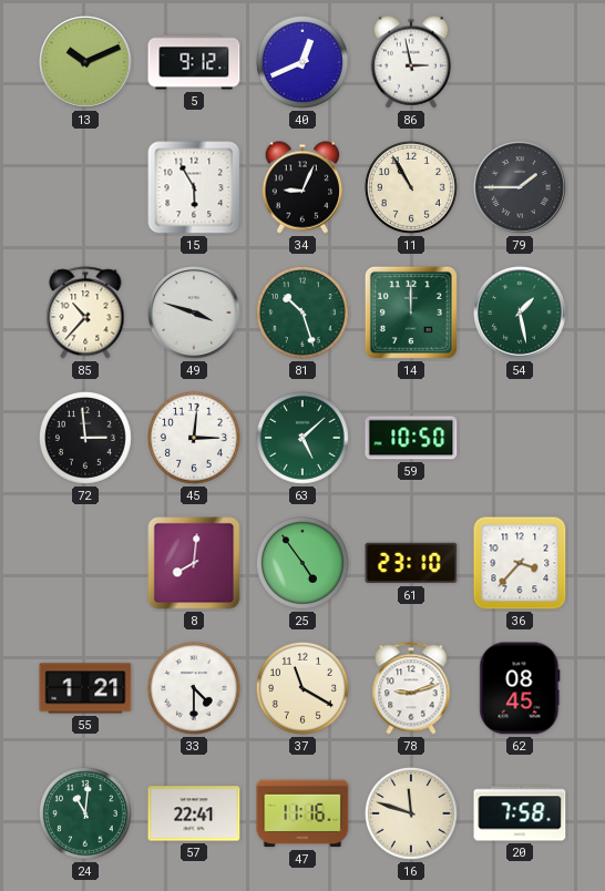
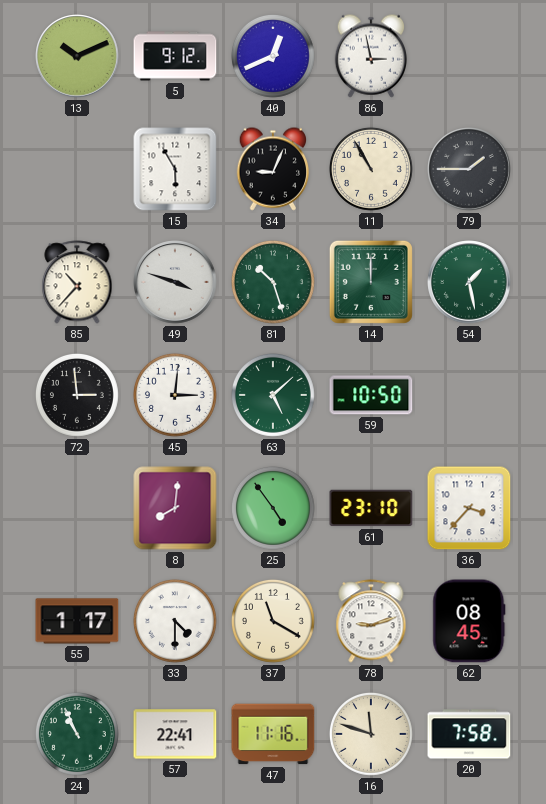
55: 1:21 -> 1:17
24: 11:01 -> 10:56
